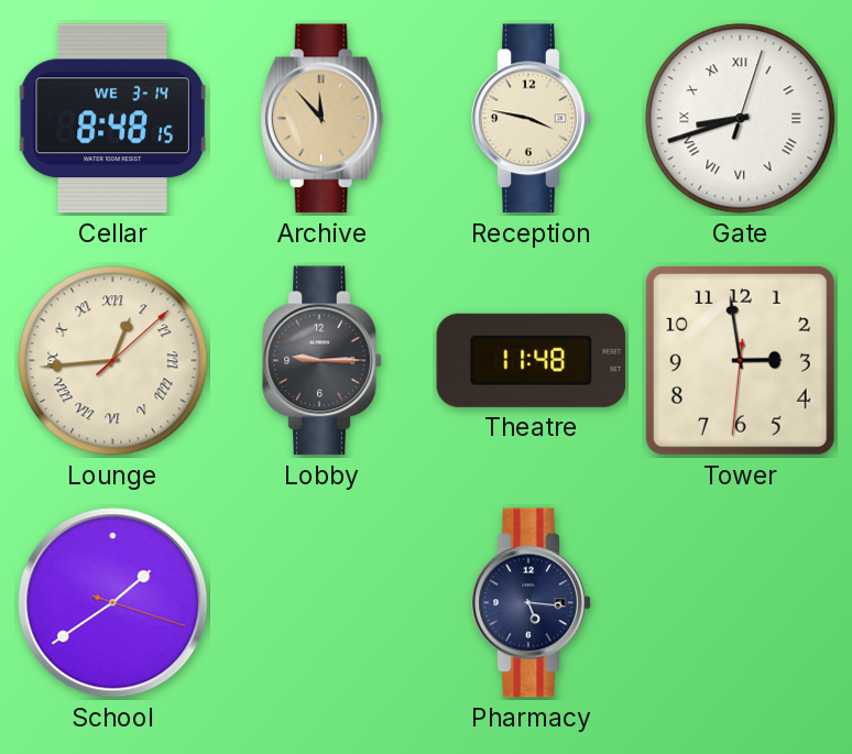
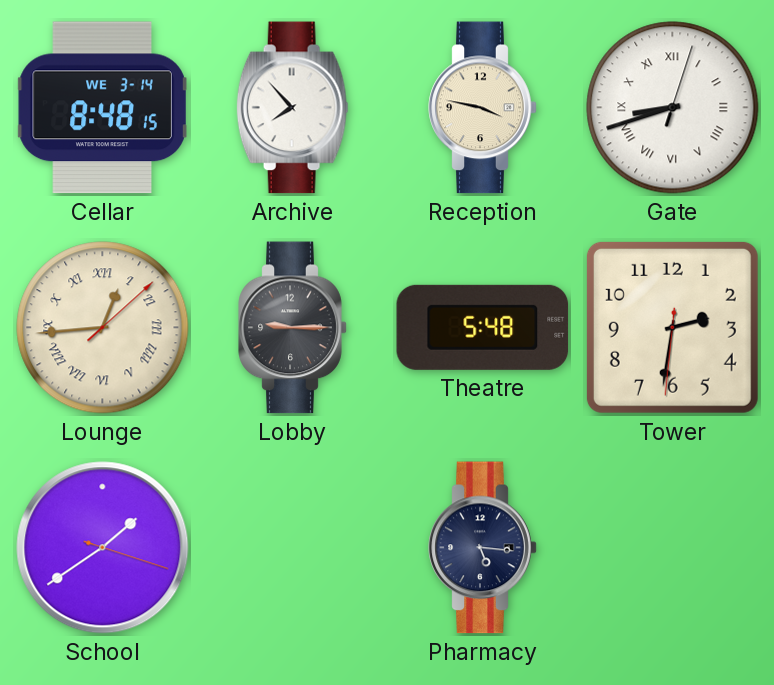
Archive: 11:53 -> 7:53
Archive dial: champagne -> white
Theatre: 11:48 -> 5:48
Tower: 2:58 -> 2:31
